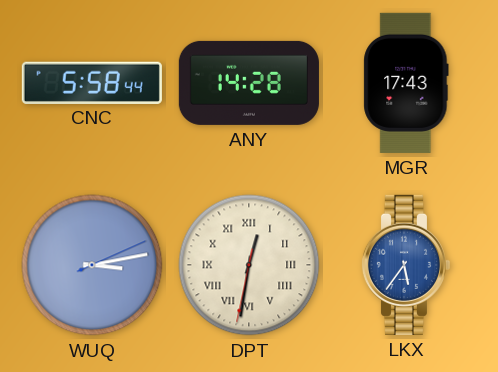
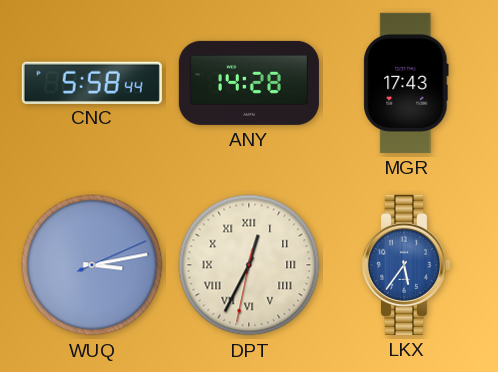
DPT: 12:31 -> 12:34
